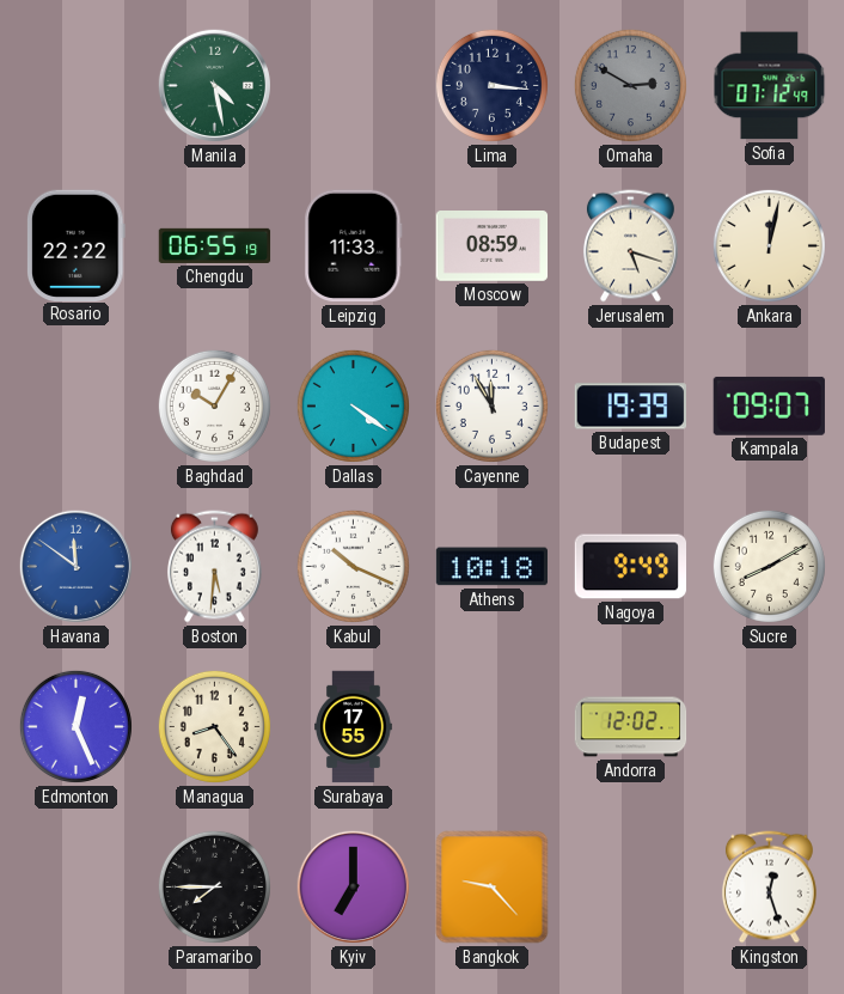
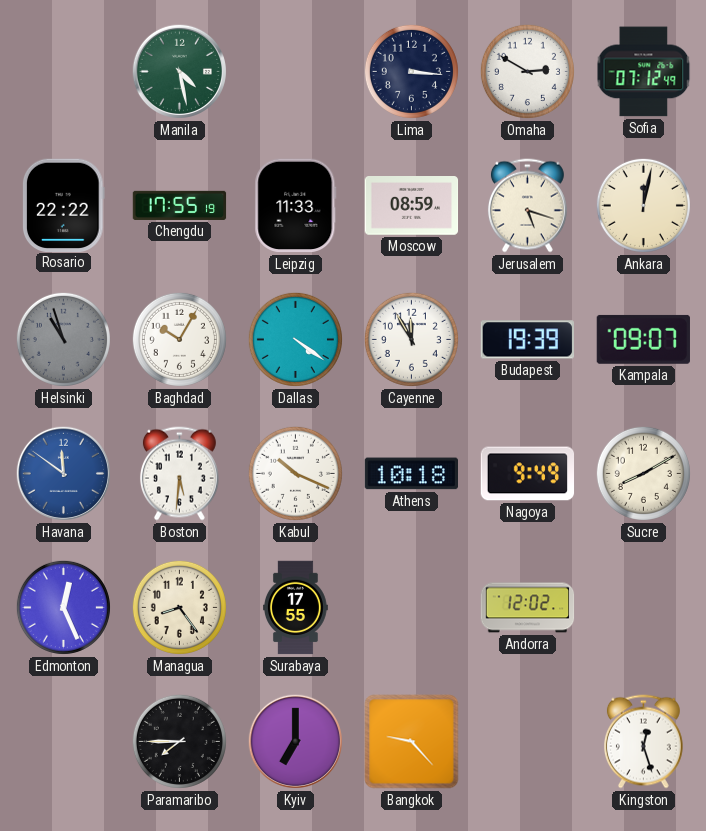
Omaha dial: grey -> white
Chengdu: 06:55 -> 17:55
Helsinki: none -> 10:57
